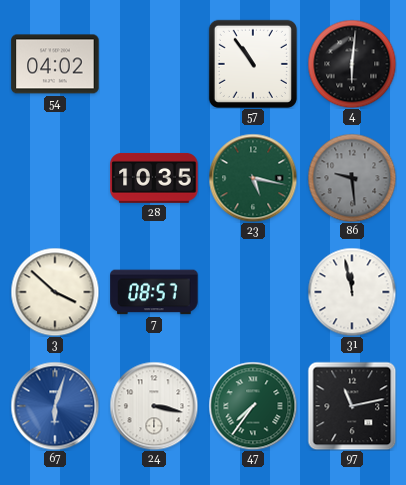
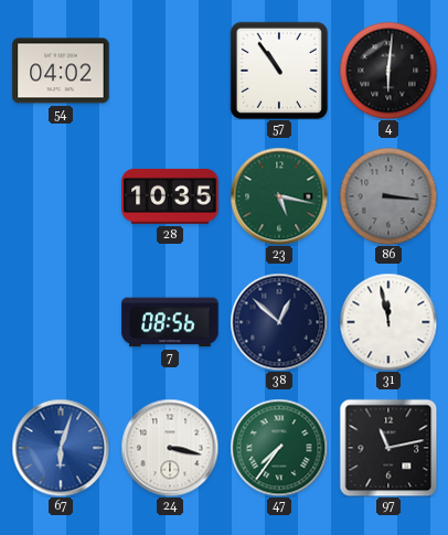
86: 9:29 -> 3:16
3: 3:52 -> none
7: 08:57 -> 08:56
38: none -> 12:52
